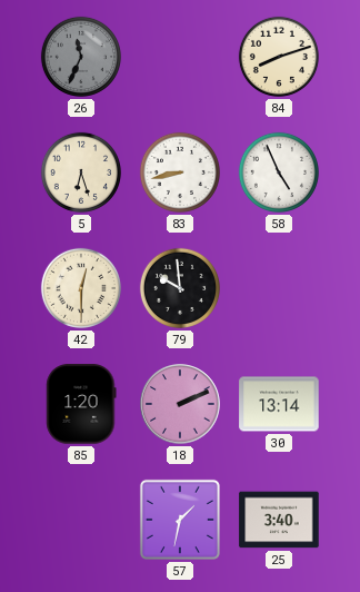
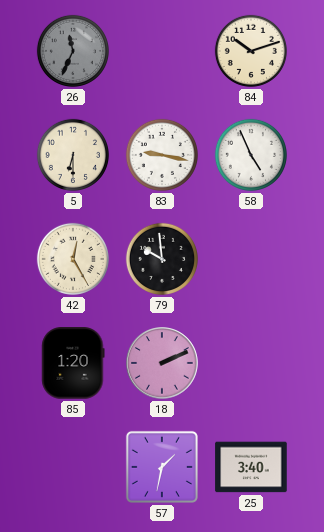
84: 8:12 -> 10:12
5: 6:27 -> 6:30
83: 8:43 -> 9:17
42: 12:30 -> 12:25
30: 13:14 -> none
